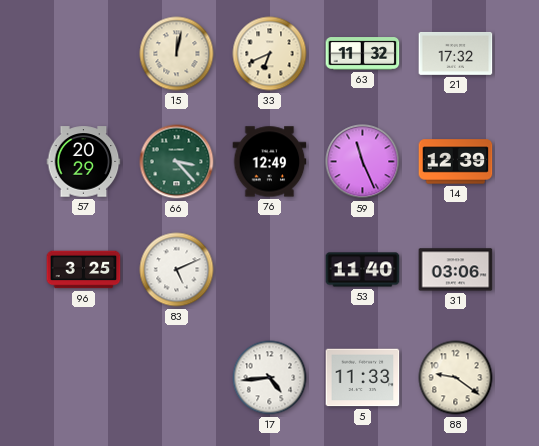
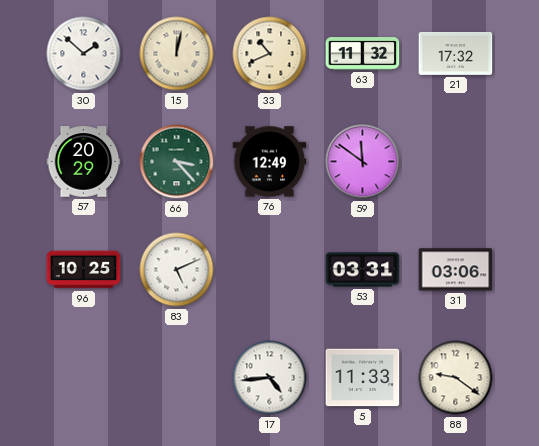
30: none -> 1:52
33: 6:41 -> 10:41
59: 11:26 -> 11:51
14: 12:39 -> none
96: 3:25 -> 10:25
53: 11:40 -> 03:31
